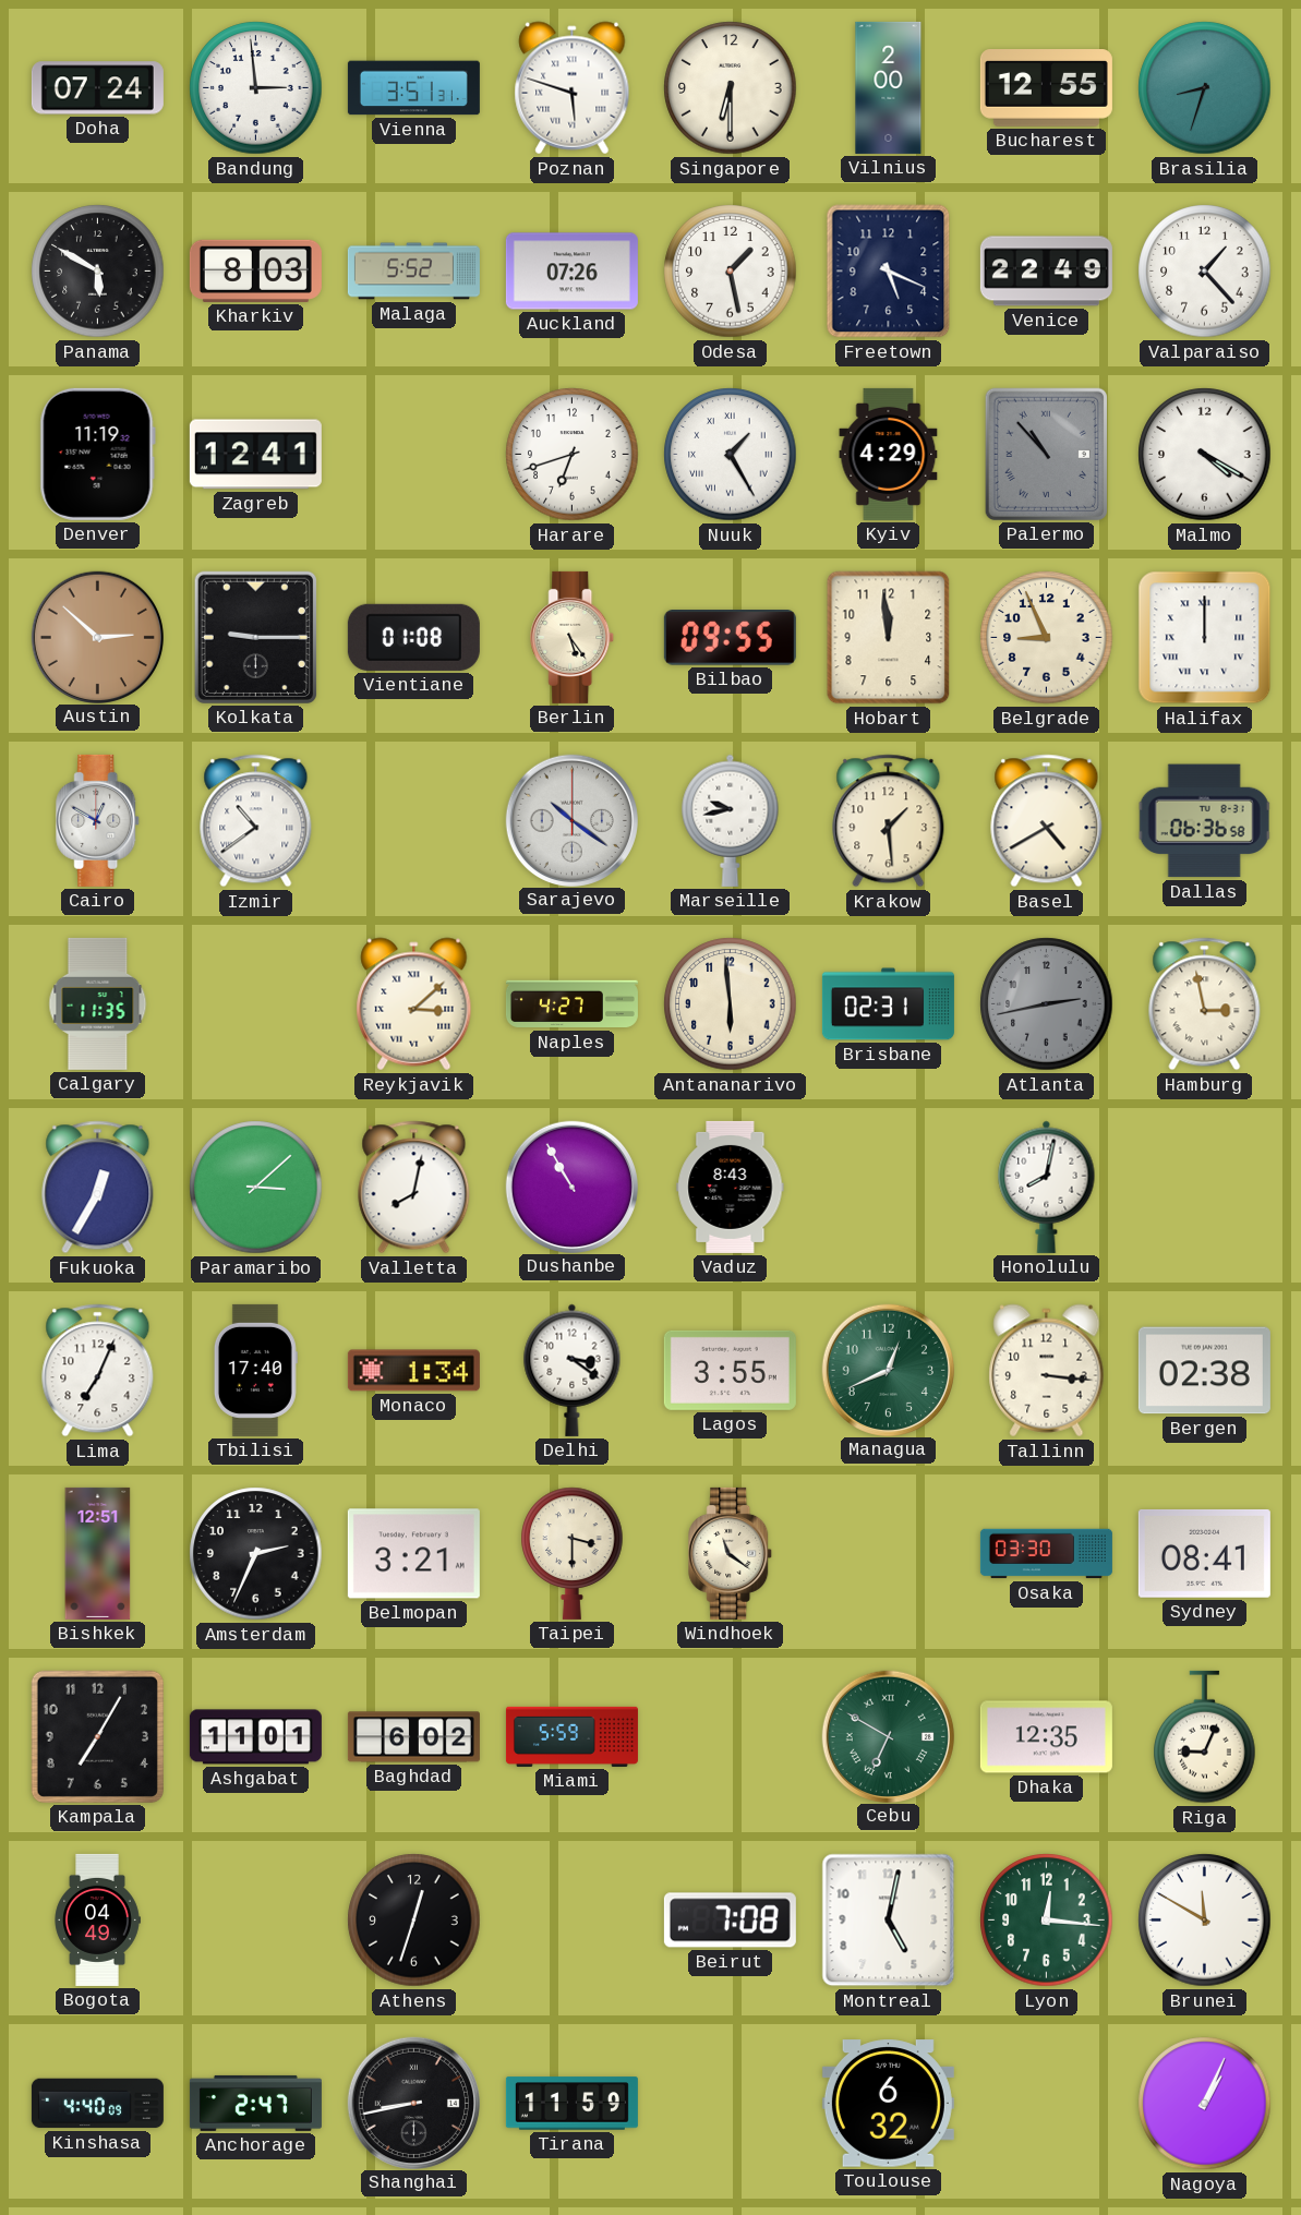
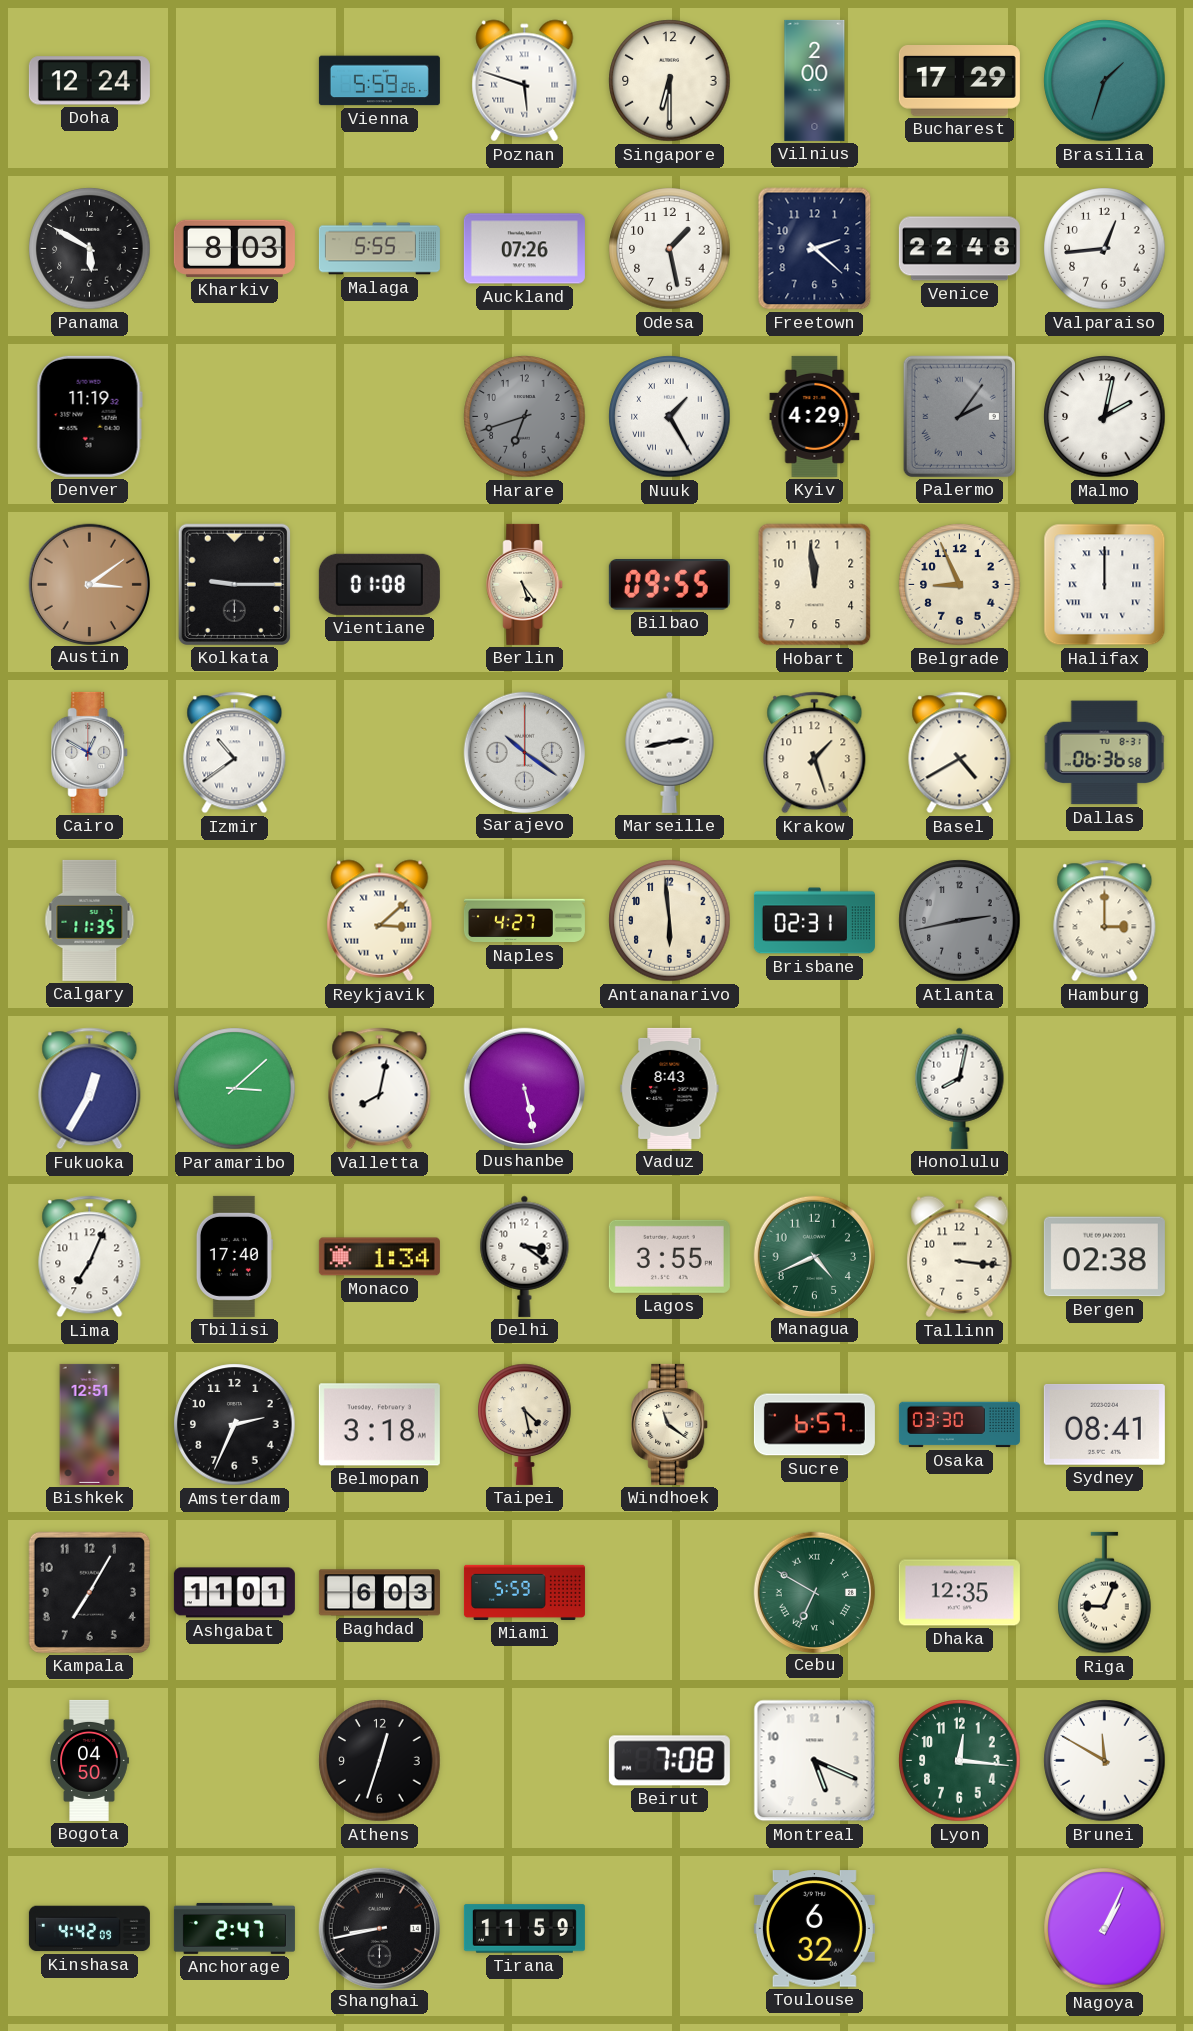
Doha: 07:24 -> 12:24
Bandung: 2:59 -> none
Vienna: 3:51 -> 5:59
Bucharest: 12:55 -> 17:29
Brasilia: 8:33 -> 1:33
Malaga: 5:52 -> 5:55
Freetown: 5:19 -> 2:22
Venice: 22:49 -> 22:48
Valparaiso: 1:23 -> 12:44
Zagreb: 12:41 -> none
Harare dial: white -> grey
Palermo: 10:53 -> 2:06
Malmo: 4:20 -> 2:02
Austin: 2:52 -> 3:09
Marseille: 9:43 -> 2:43
Krakow: 1:29 -> 1:27
Hamburg: 2:58 -> 3:00
Dushanbe: 10:55 -> 5:28
Managua: 12:41 -> 4:41
Belmopan: 3:21 -> 3:18
Taipei: 3:30 -> 4:28
Sucre: none -> 6:57
Baghdad: 6:02 -> 6:03
Bogota: 04:49 -> 04:50
Montreal: 5:02 -> 5:19
Kinshasa: 4:40 -> 4:42
